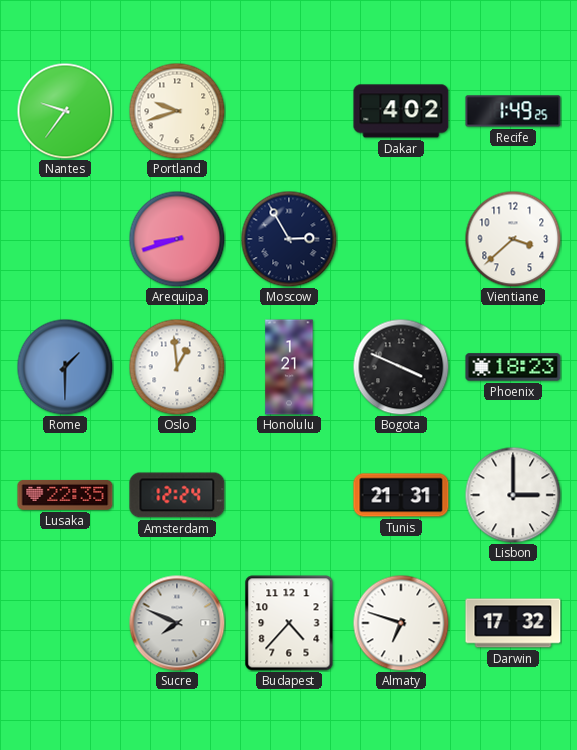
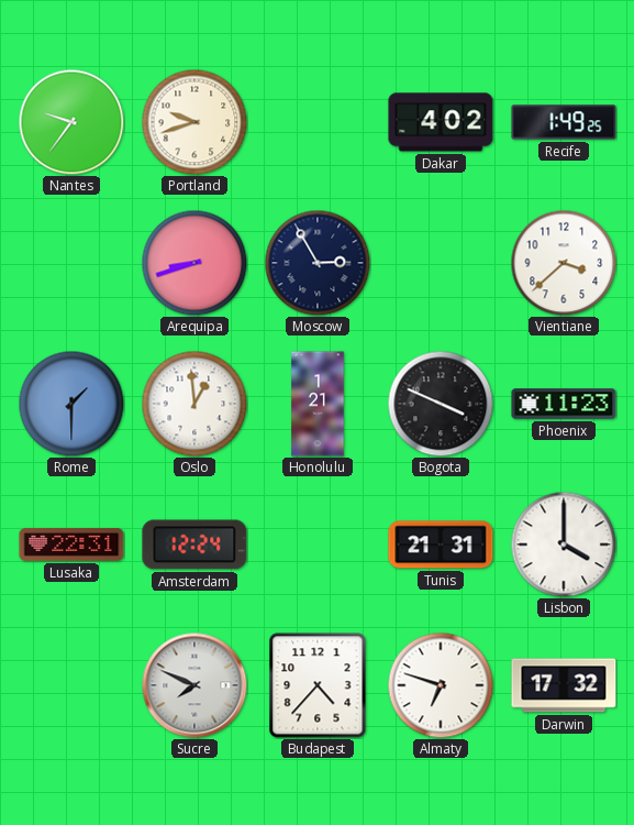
Phoenix: 18:23 -> 11:23
Lusaka: 22:35 -> 22:31
Lisbon: 3:00 -> 4:00
